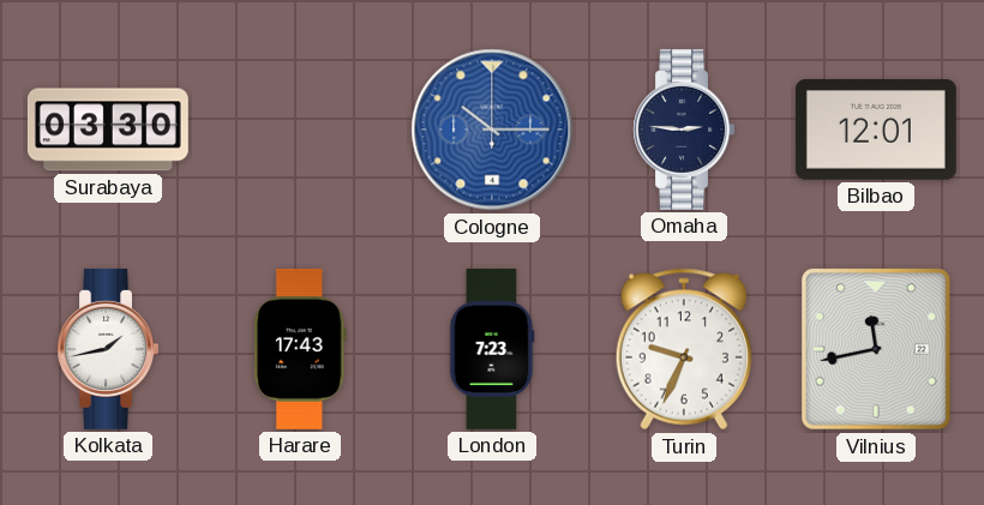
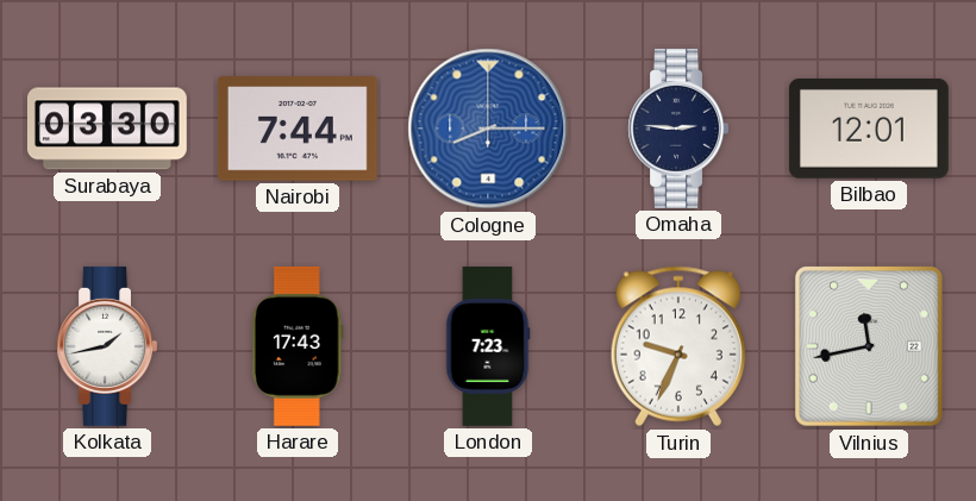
Nairobi: none -> 7:44
Cologne: 10:15 -> 8:15
